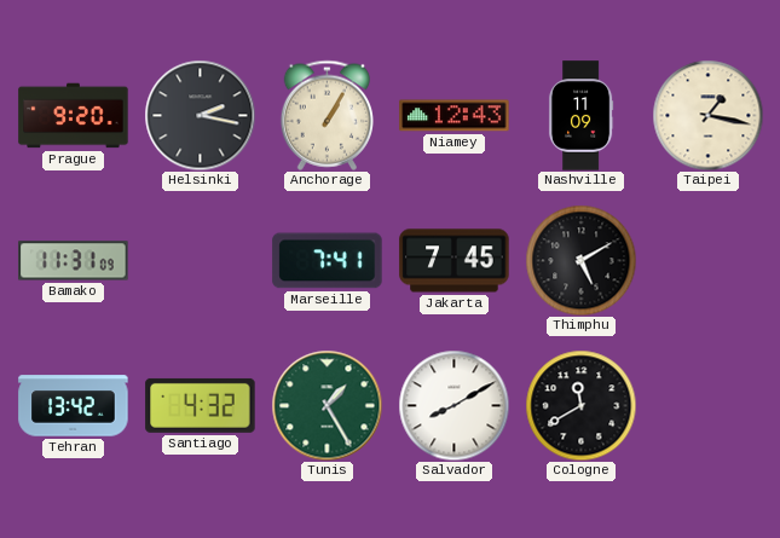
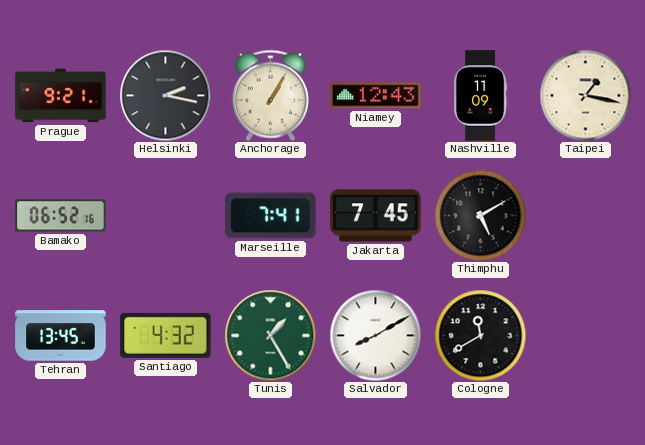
Prague: 9:20 -> 9:21
Bamako: 11:31 -> 06:52
Tehran: 13:42 -> 13:45
